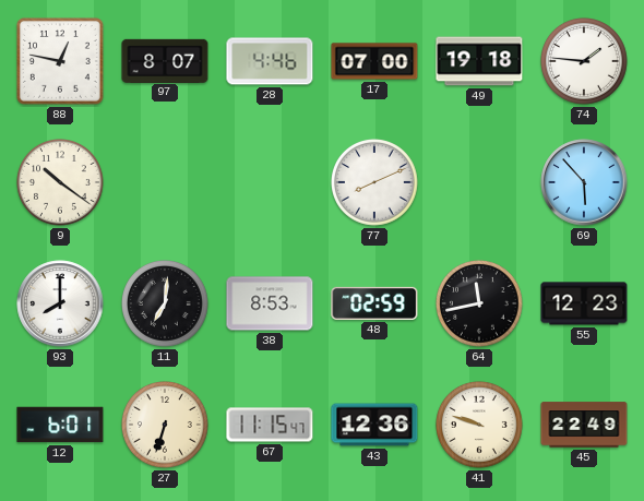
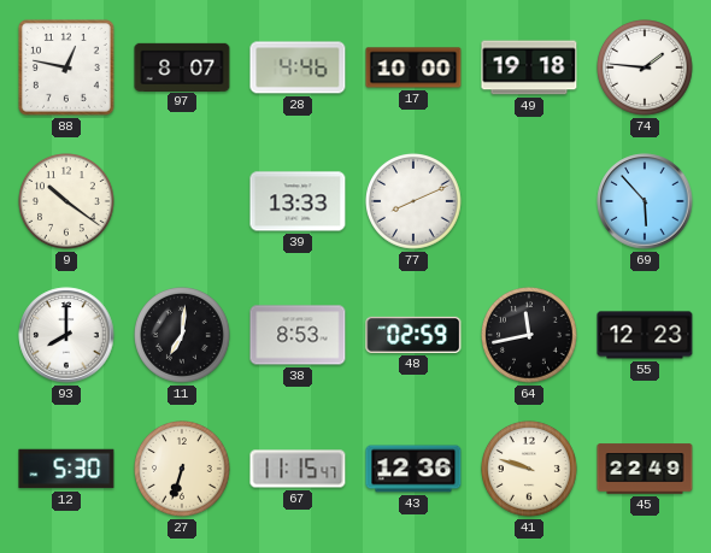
17: 07:00 -> 10:00
39: none -> 13:33
12: 6:01 -> 5:30
